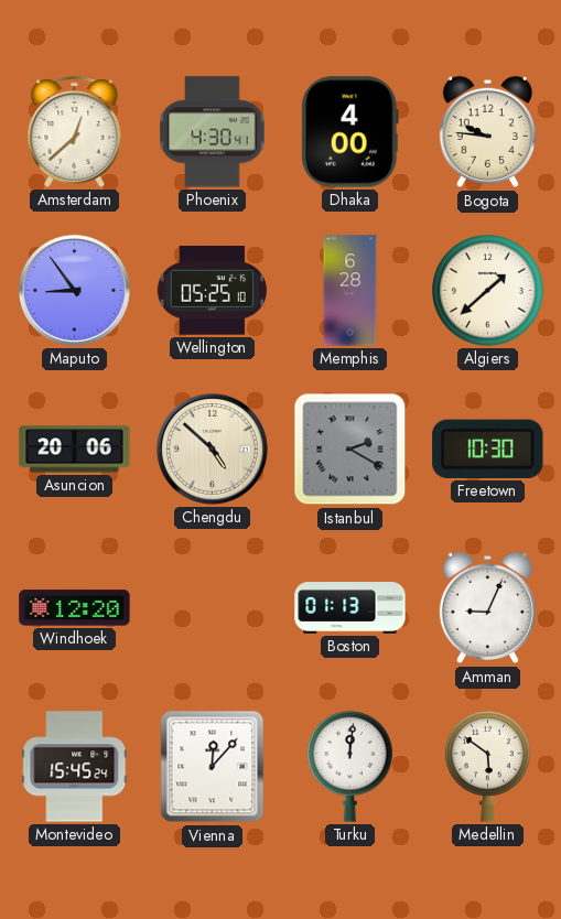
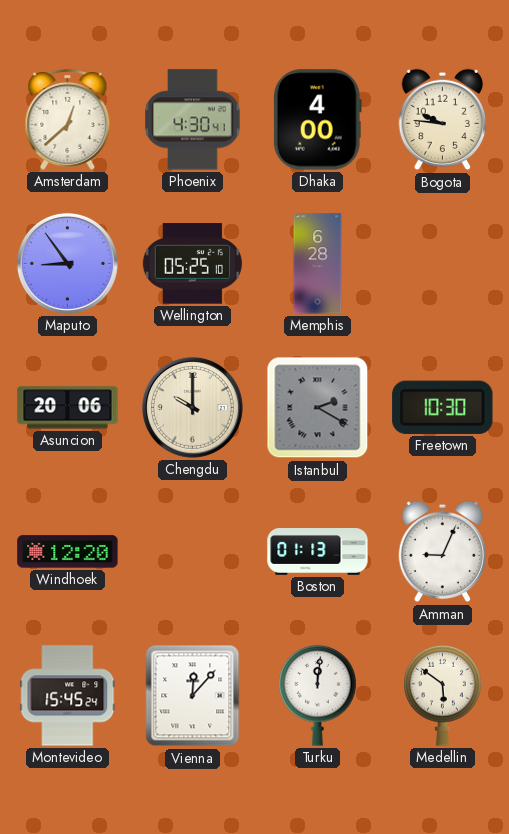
Algiers: 1:38 -> none
Chengdu: 4:52 -> 10:00
